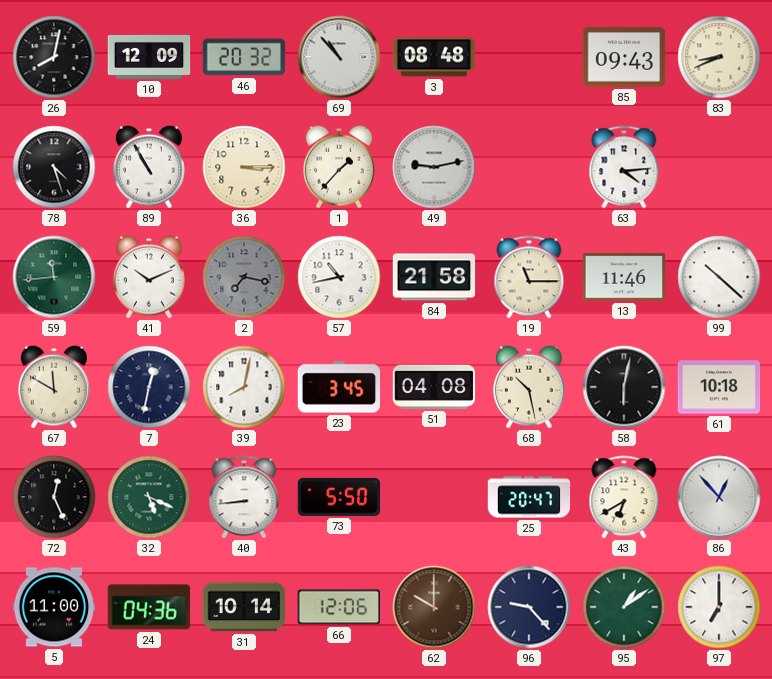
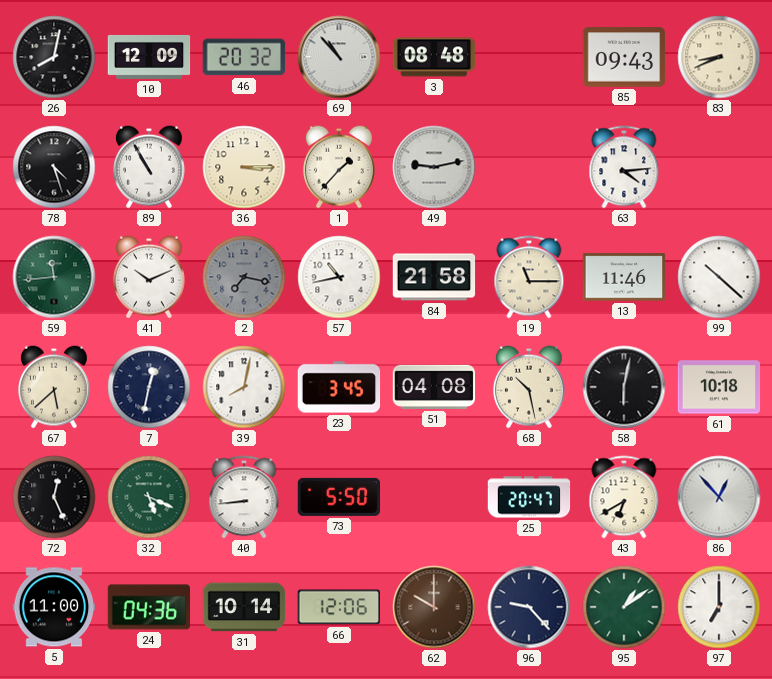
67: 11:50 -> 5:38
